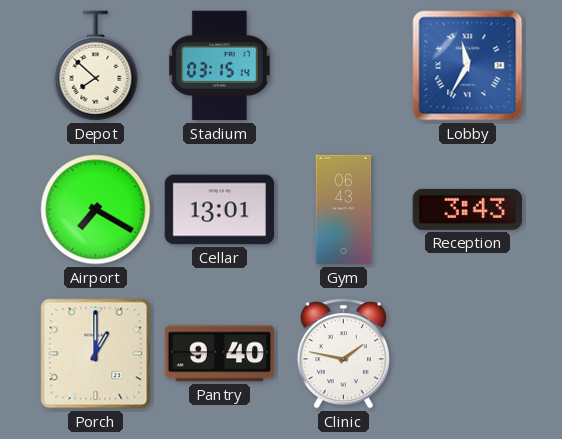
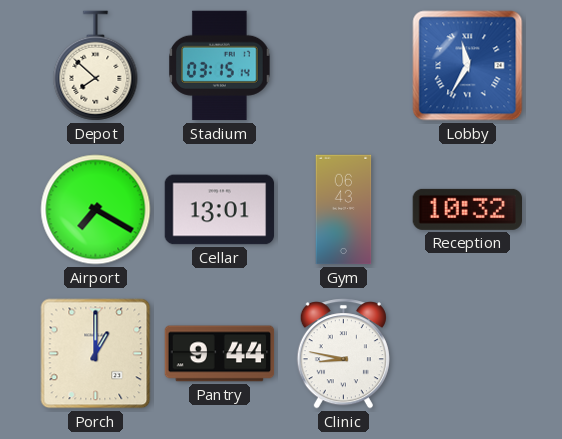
Reception: 3:43 -> 10:32
Pantry: 9:40 -> 9:44
Clinic: 1:47 -> 8:47
